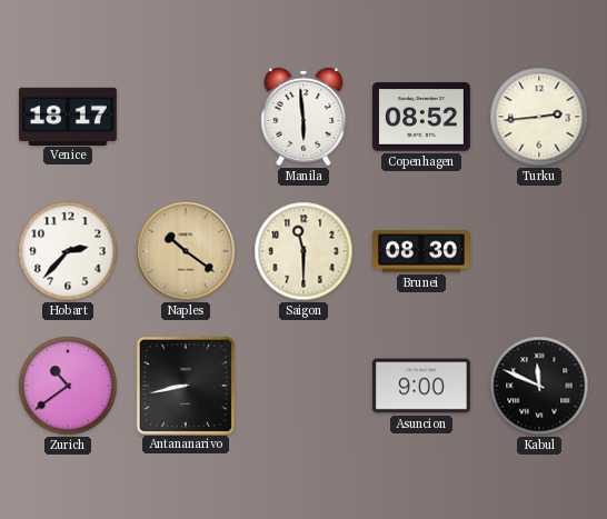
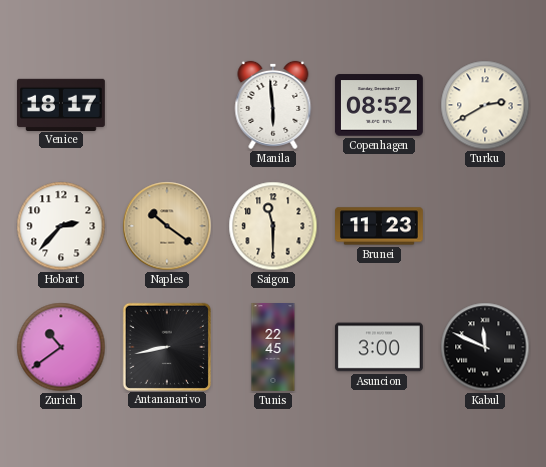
Turku: 2:44 -> 2:40
Brunei: 08:30 -> 11:23
Tunis: none -> 22:45
Asuncion: 9:00 -> 3:00
